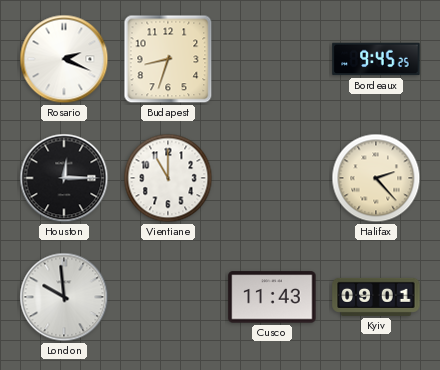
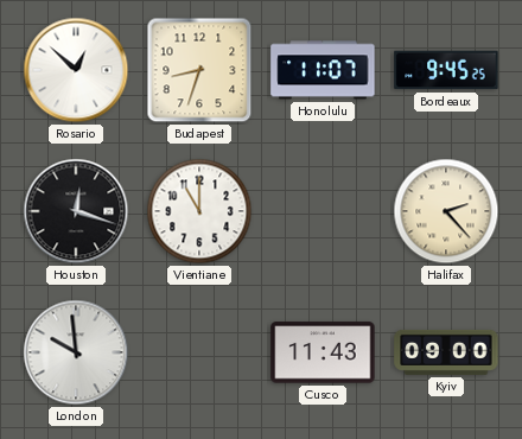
Rosario: 2:19 -> 12:52
Honolulu: none -> 11:07
Houston: 12:15 -> 12:18
Kyiv: 09:01 -> 09:00
